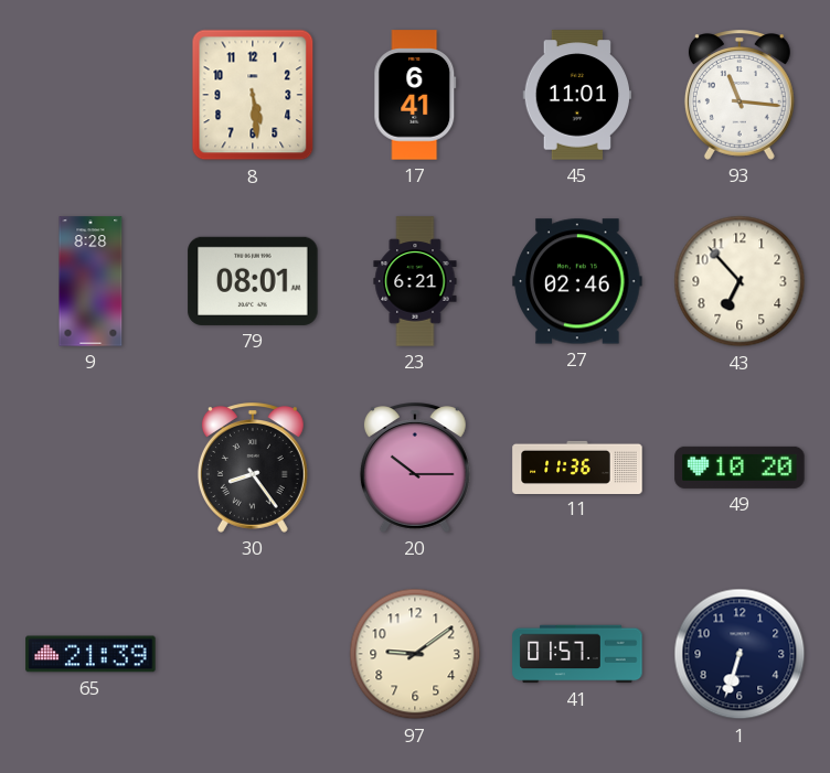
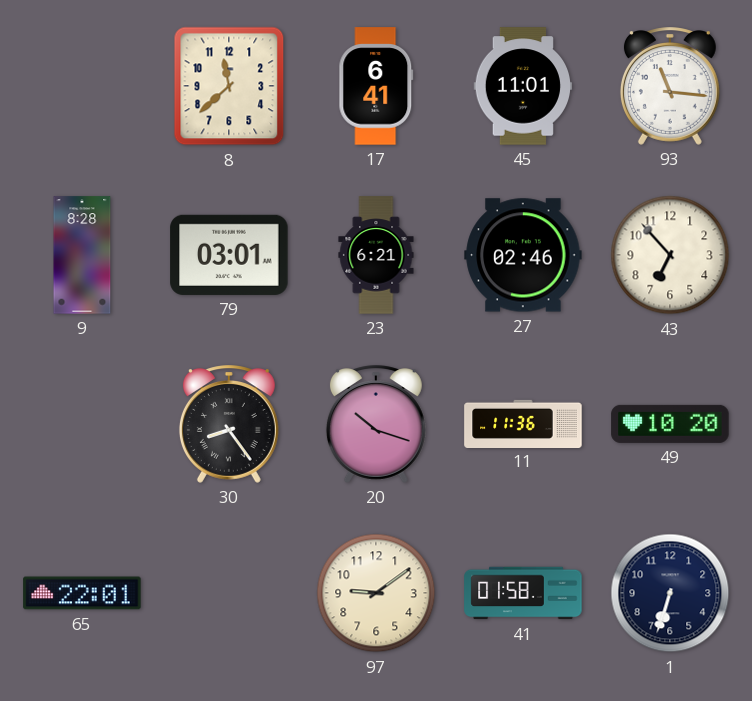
8: 5:29 -> 11:38
79: 08:01 -> 03:01
20: 10:15 -> 10:18
65: 21:39 -> 22:01
41: 01:57 -> 01:58
